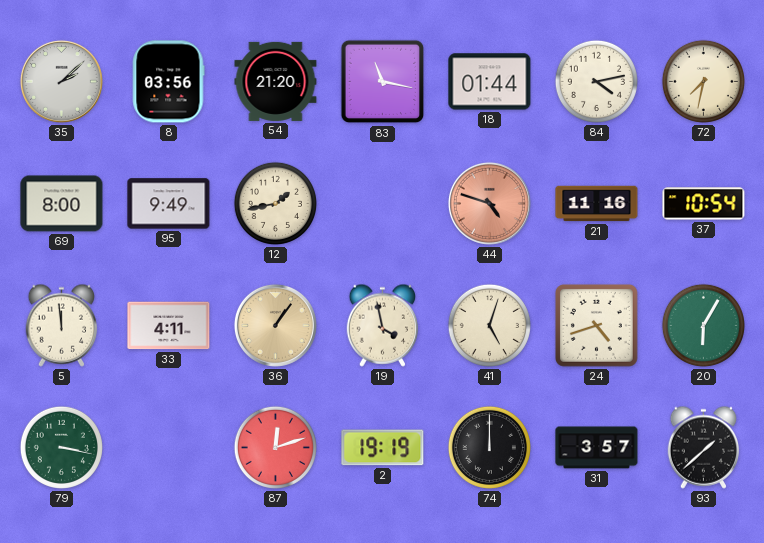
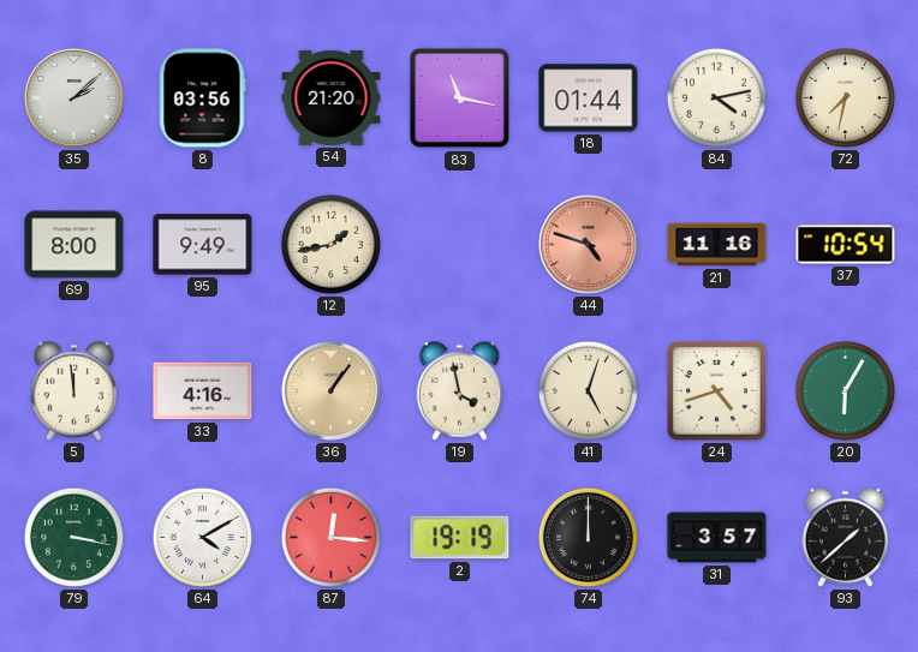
33: 4:11 -> 4:16
64: none -> 4:10
87: 12:12 -> 12:16
